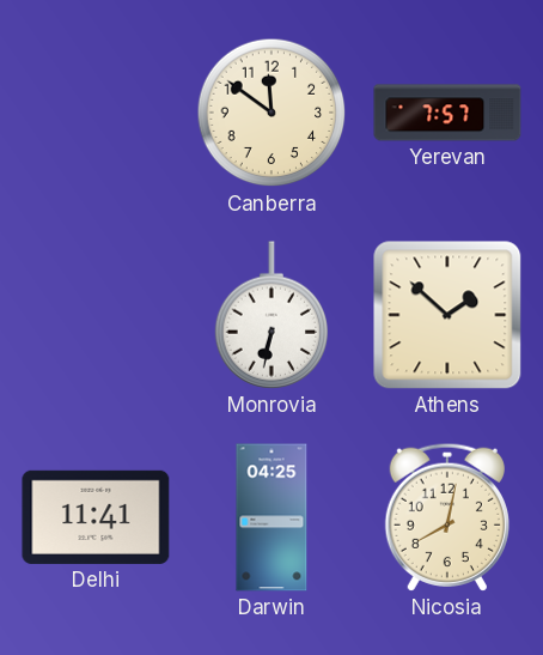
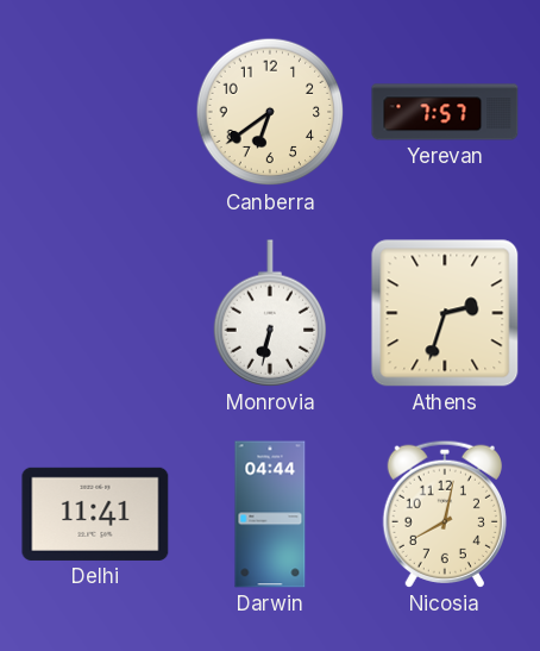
Canberra: 11:51 -> 6:39
Athens: 1:52 -> 2:33
Darwin: 04:25 -> 04:44
